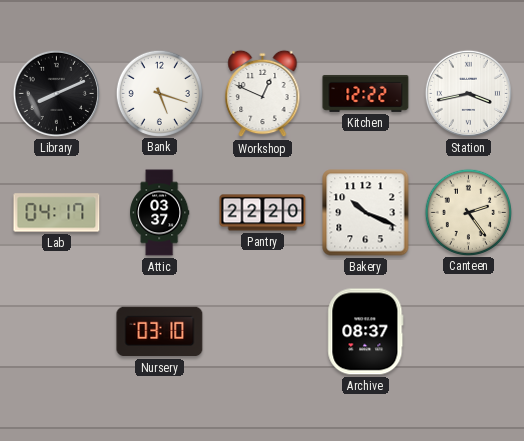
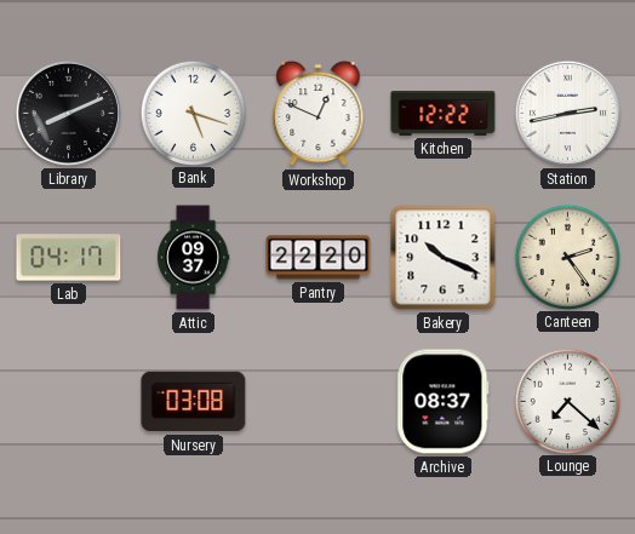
Station: 3:43 -> 2:43
Attic: 03:37 -> 09:37
Nursery: 03:10 -> 03:08
Lounge: none -> 7:22
